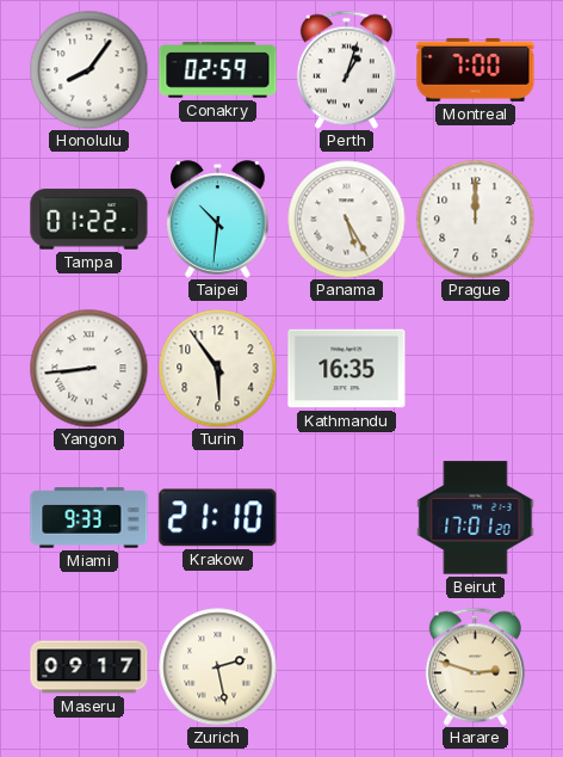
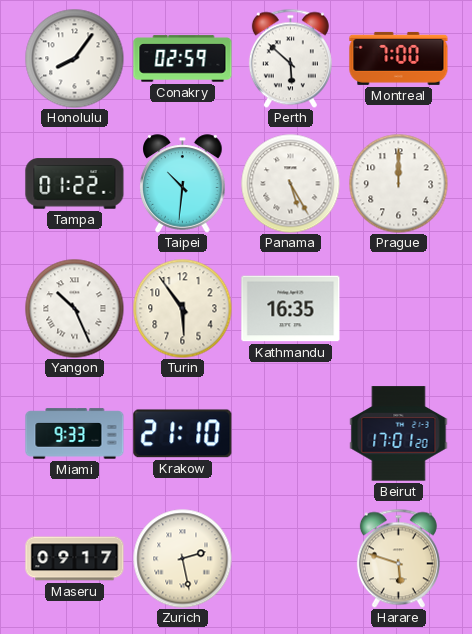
Perth: 1:03 -> 5:52
Yangon: 8:44 -> 10:26
Harare: 2:48 -> 5:48
